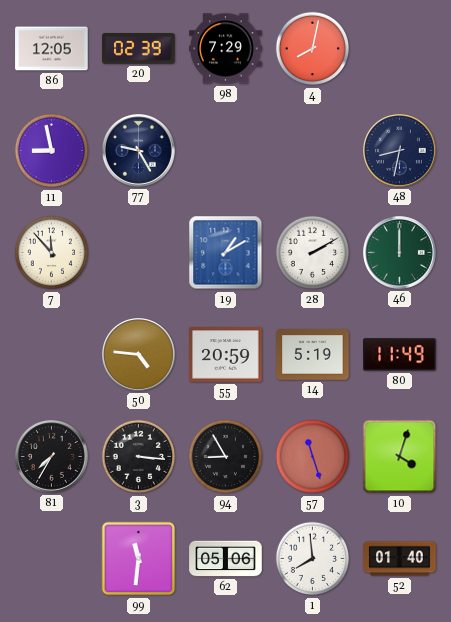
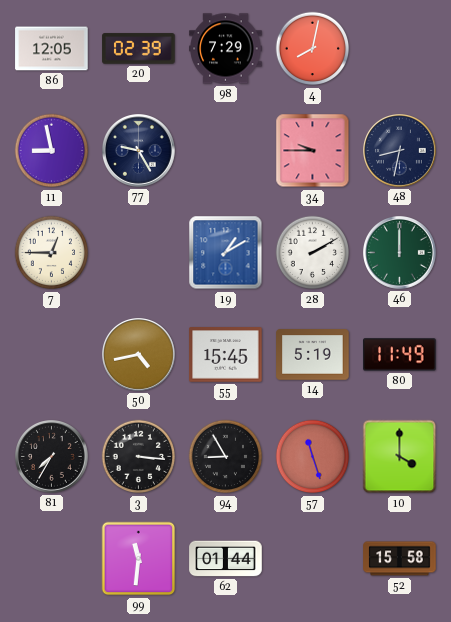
34: none -> 9:45
7: 11:53 -> 12:45
50: 4:46 -> 4:43
55: 20:59 -> 15:45
10: 4:03 -> 4:00
62: 05:06 -> 01:44
1: 7:59 -> none
52: 01:40 -> 15:58
